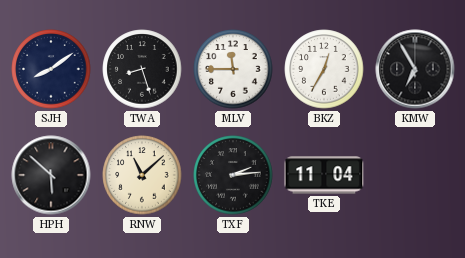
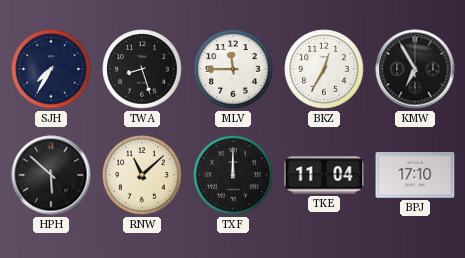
SJH: 8:09 -> 7:35
TXF: 2:14 -> 12:00
BPJ: none -> 17:10
